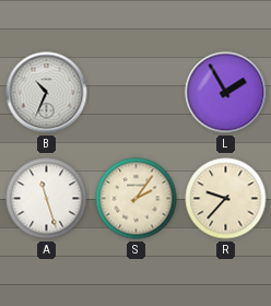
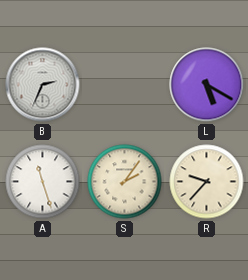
B: 10:34 -> 2:34
L: 1:55 -> 5:20
